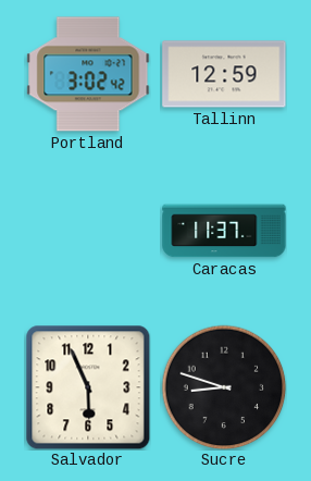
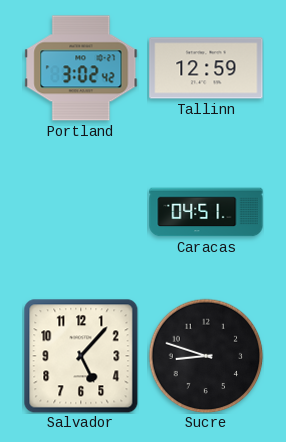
Caracas: 11:37 -> 04:51
Salvador: 5:56 -> 5:07
